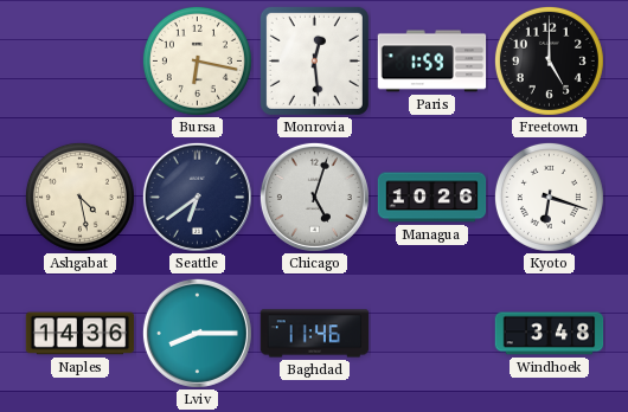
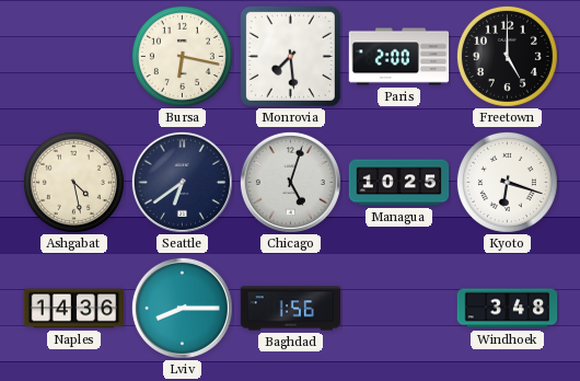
Monrovia: 12:29 -> 7:29
Paris: 1:59 -> 2:00
Managua: 10:26 -> 10:25
Baghdad: 11:46 -> 1:56
